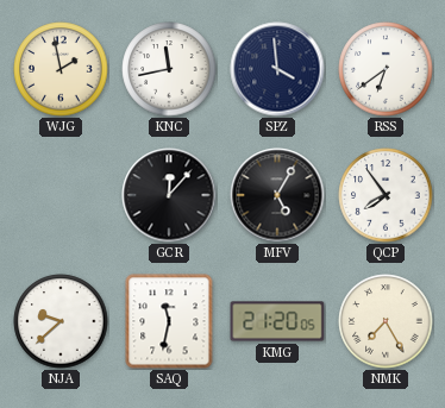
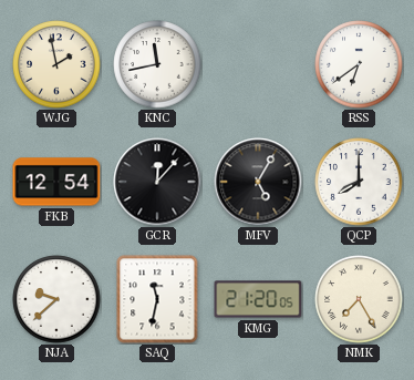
SPZ: 3:59 -> none
FKB: none -> 12:54
QCP: 7:54 -> 8:00
